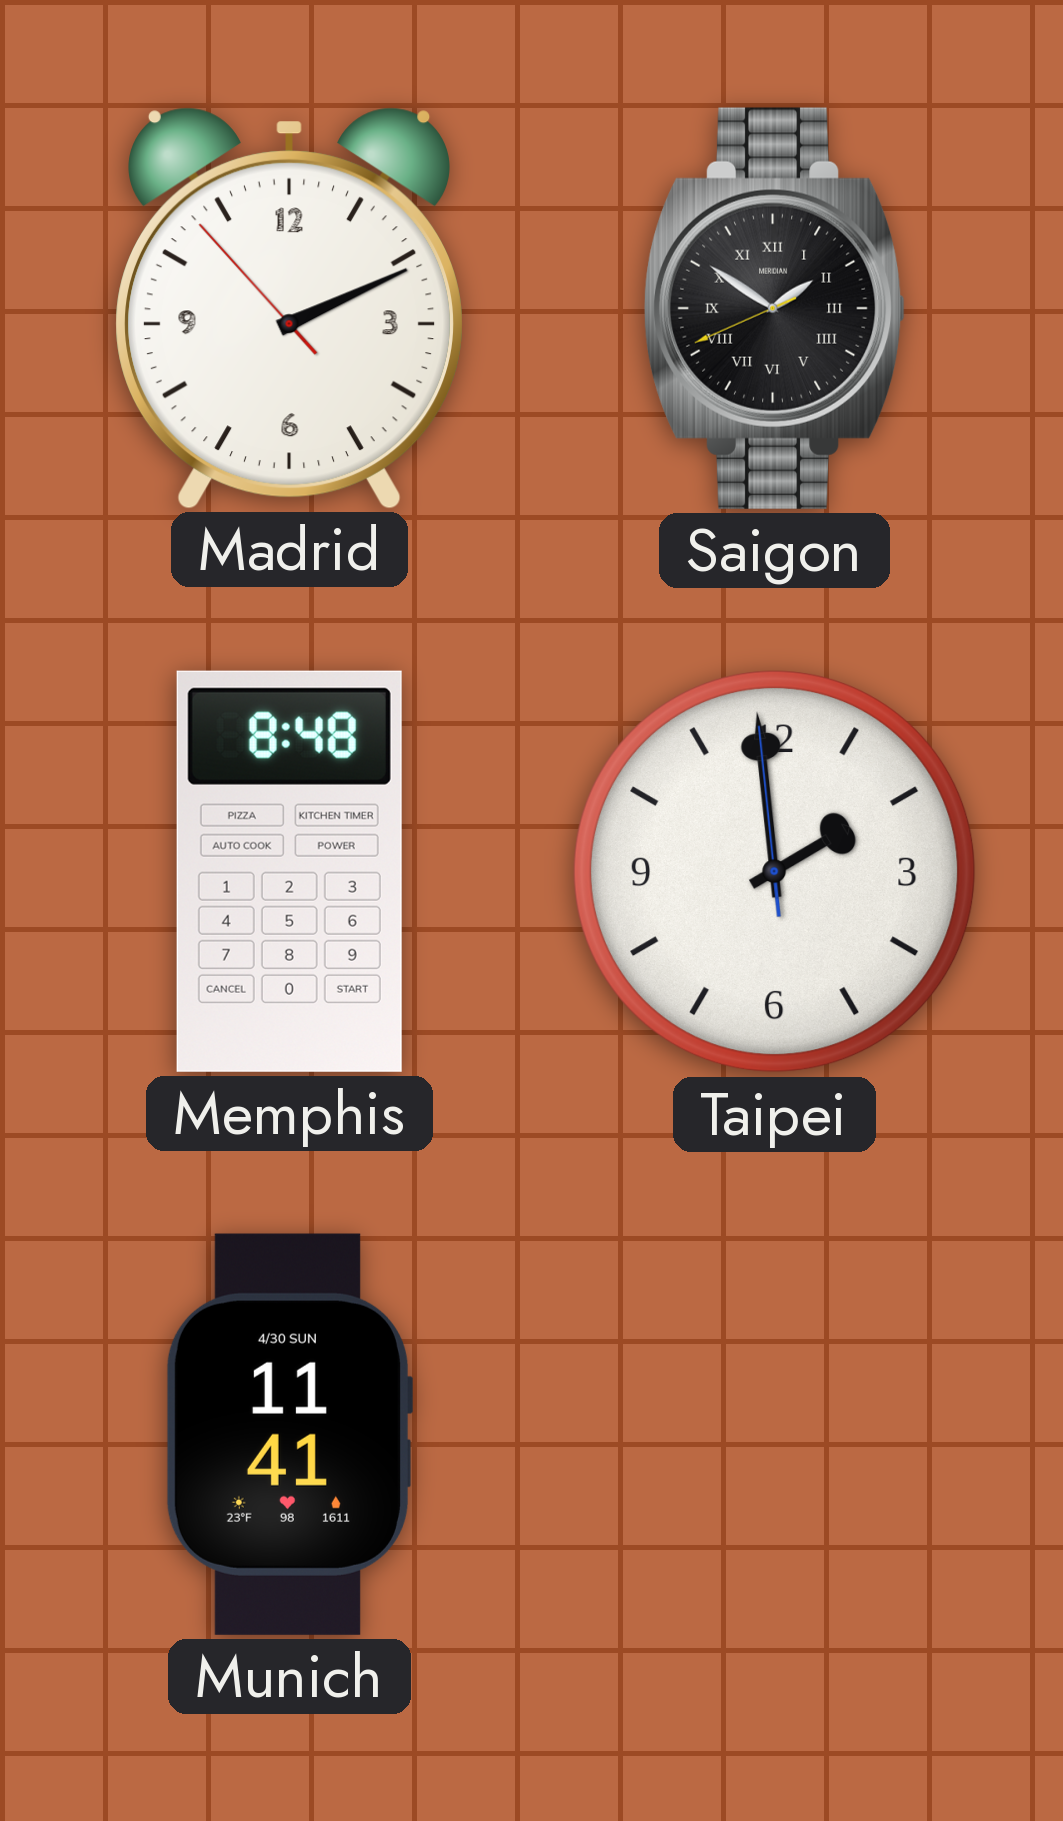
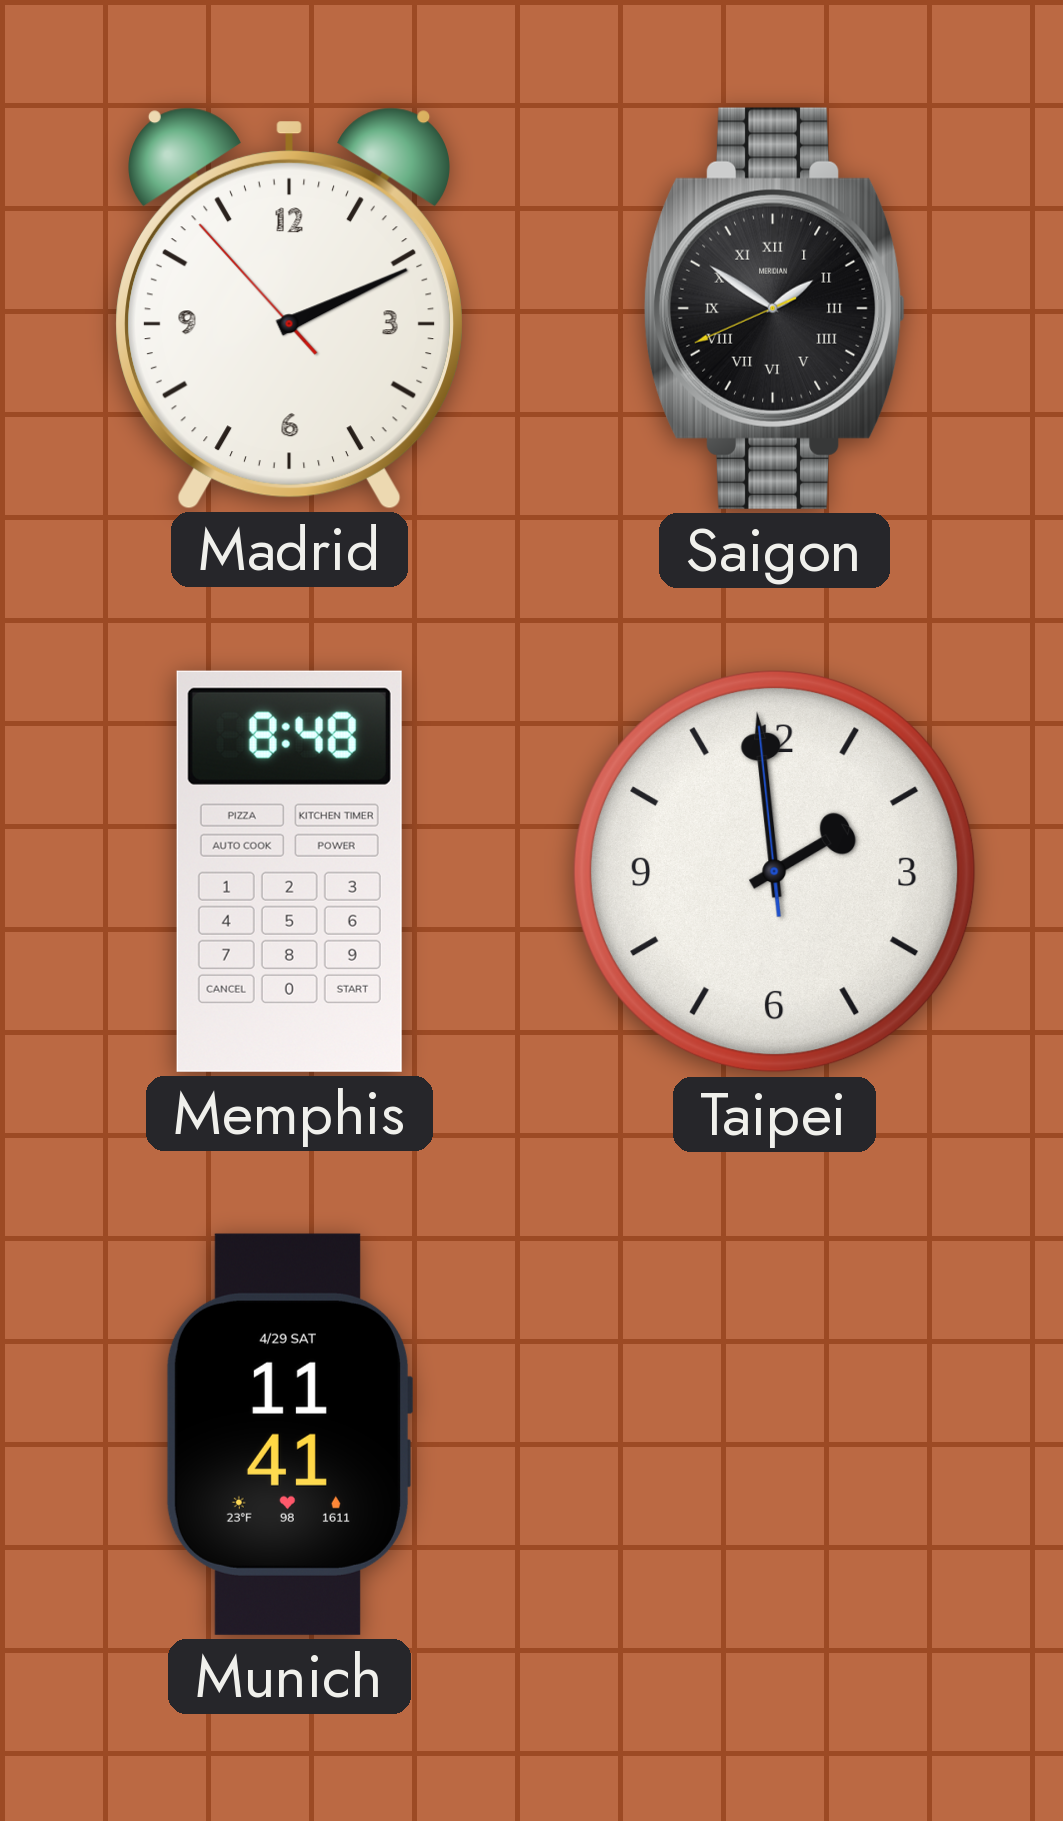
Munich date: 4/30 SUN -> 4/29 SAT
